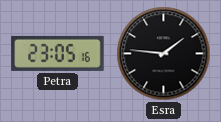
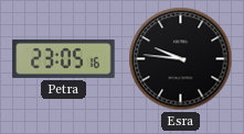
Esra: 1:46 -> 9:46
